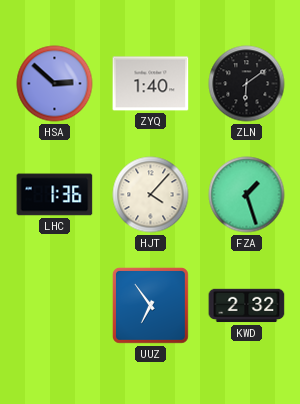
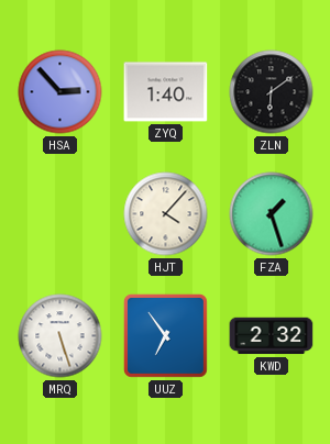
HSA: 2:52 -> 2:53
LHC: 1:36 -> none
MRQ: none -> 5:27
